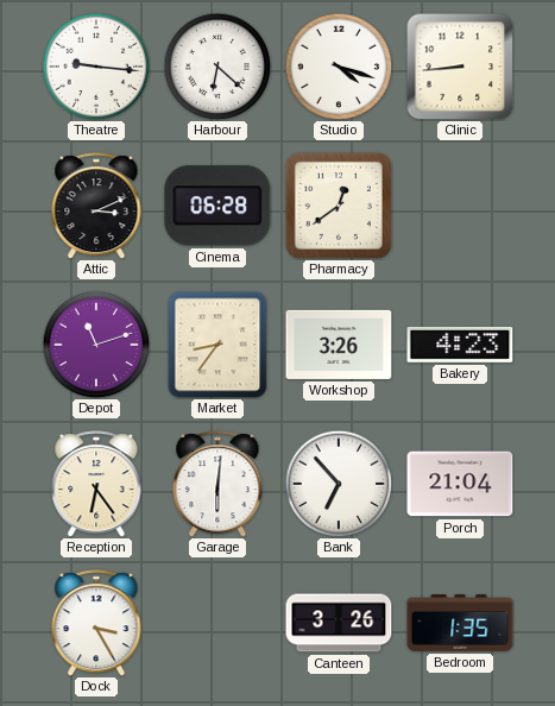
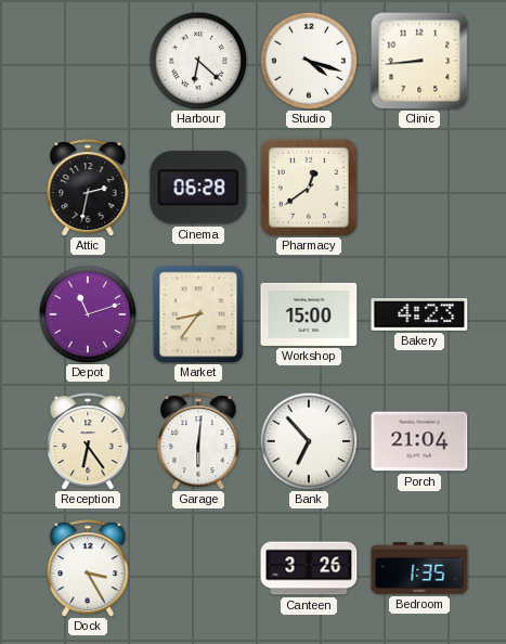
Theatre: 9:16 -> none
Attic: 3:11 -> 2:32
Workshop: 3:26 -> 15:00
